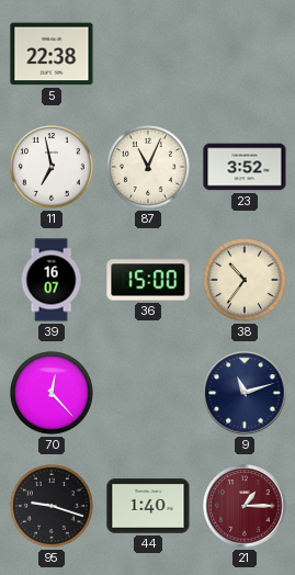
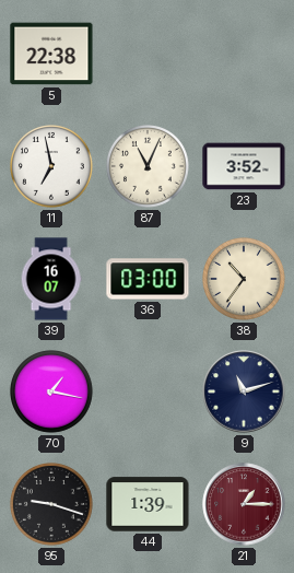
36: 15:00 -> 03:00
70: 12:23 -> 1:17
44: 1:40 -> 1:39
